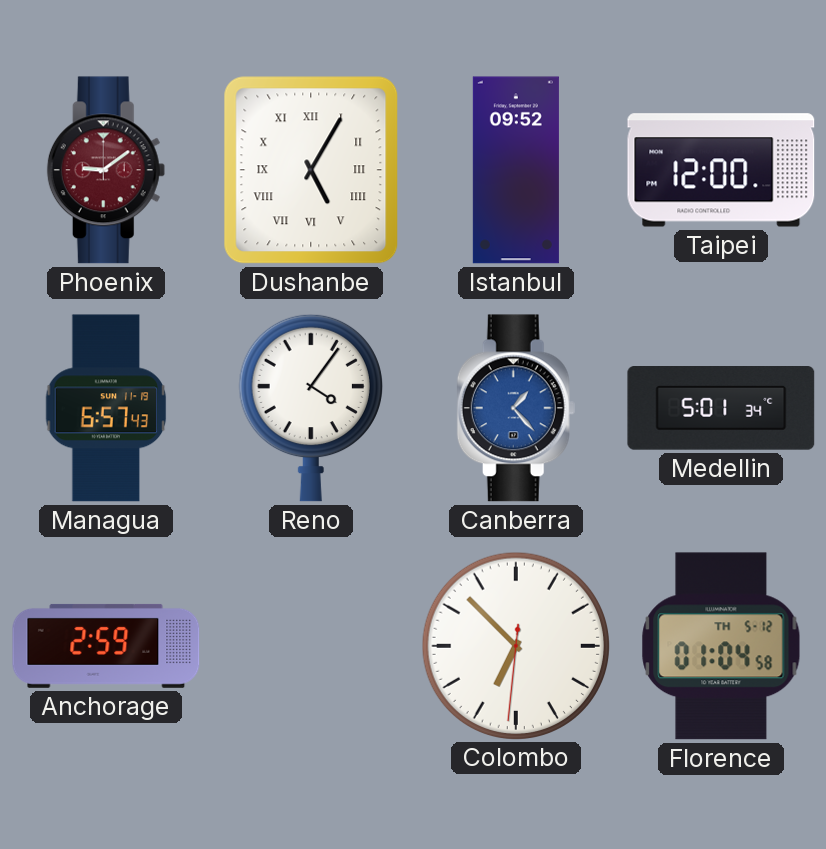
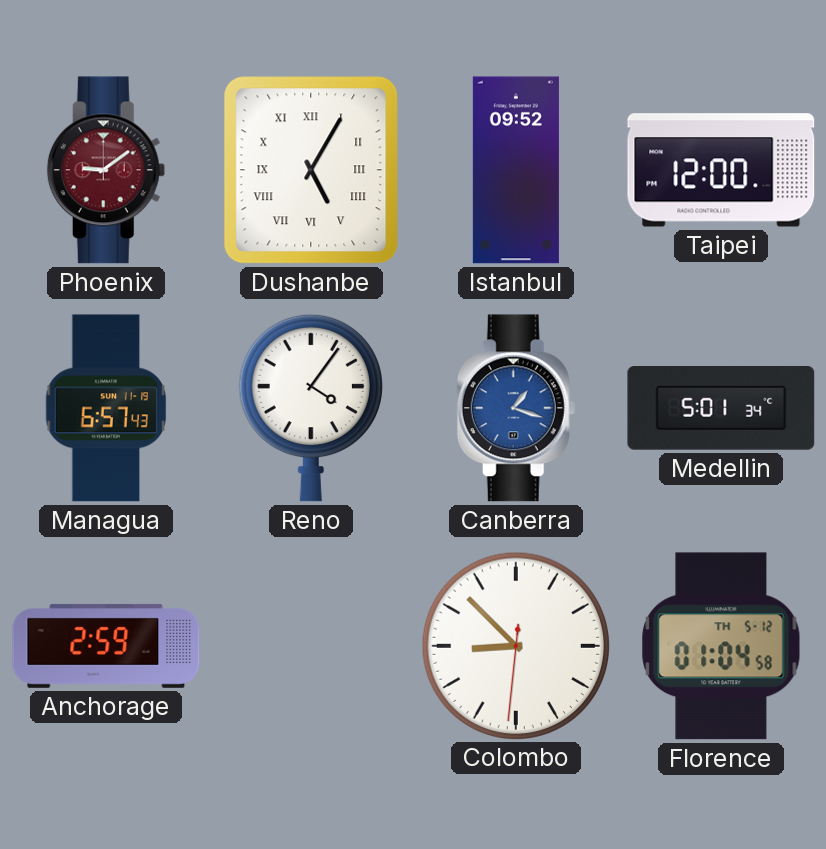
Canberra: 1:23 -> 1:18
Colombo: 6:52 -> 8:52
